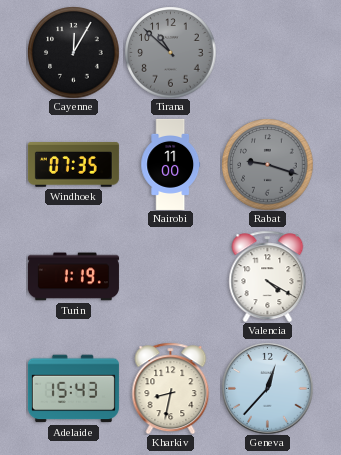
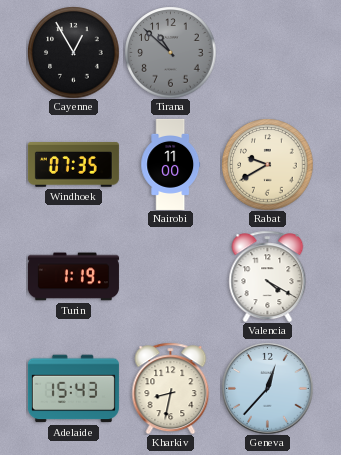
Cayenne: 12:05 -> 12:55
Rabat: 9:18 -> 9:40
Rabat dial: grey -> cream
